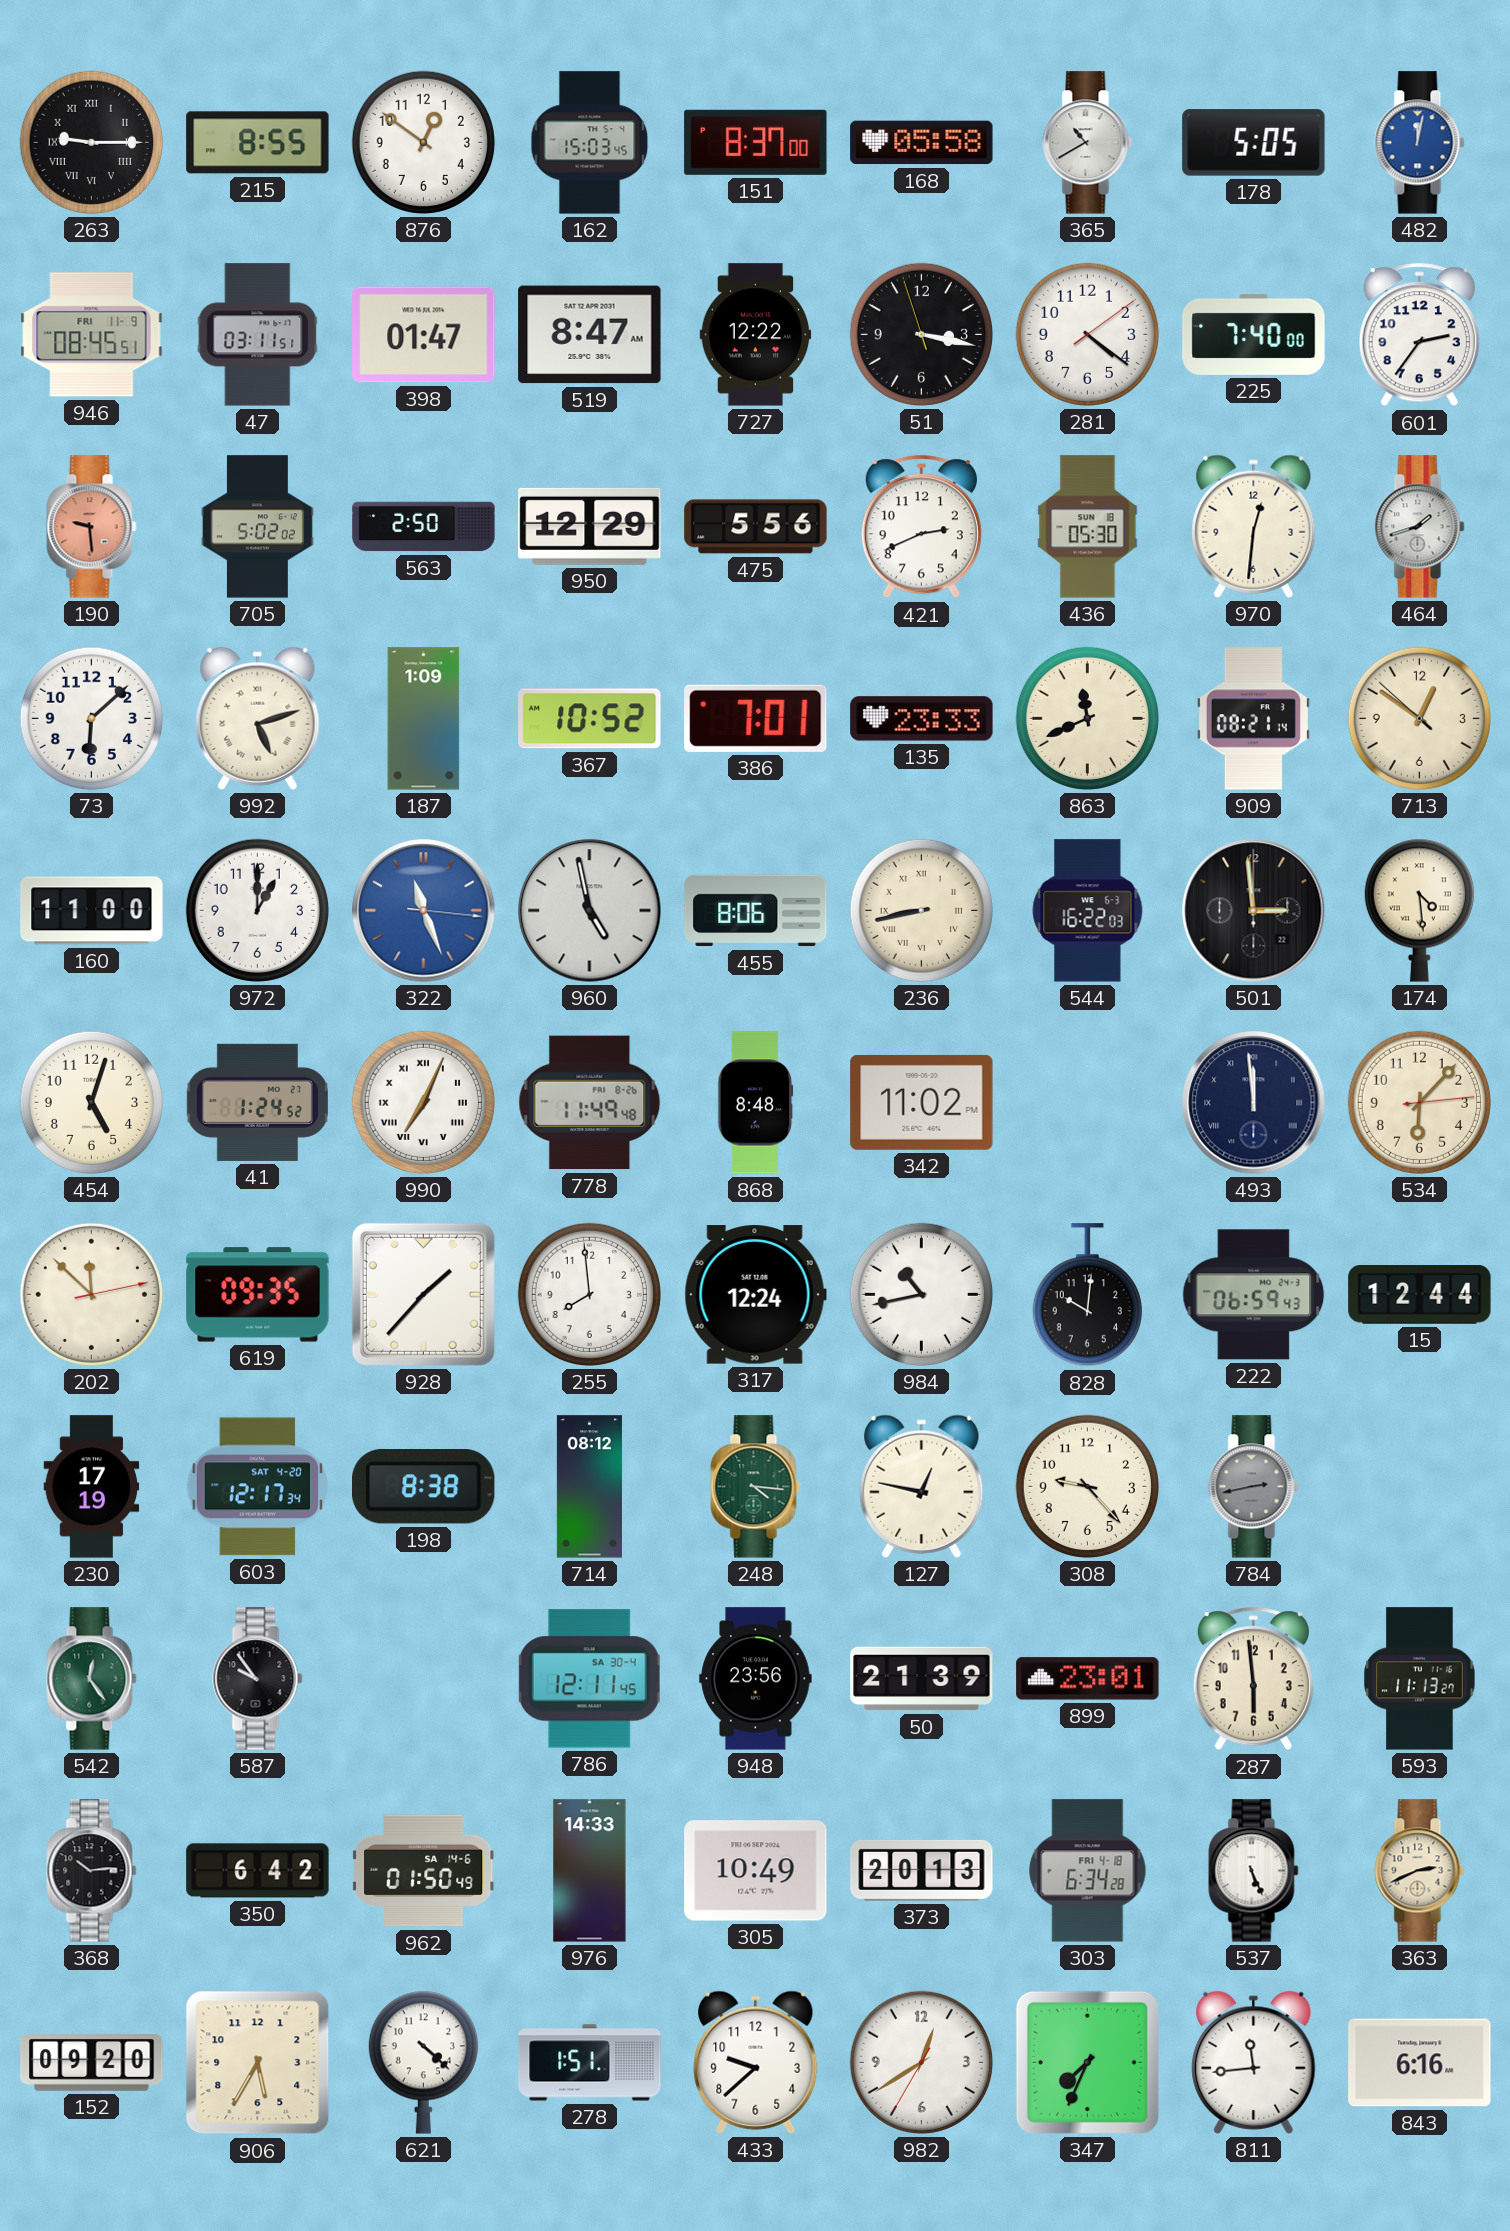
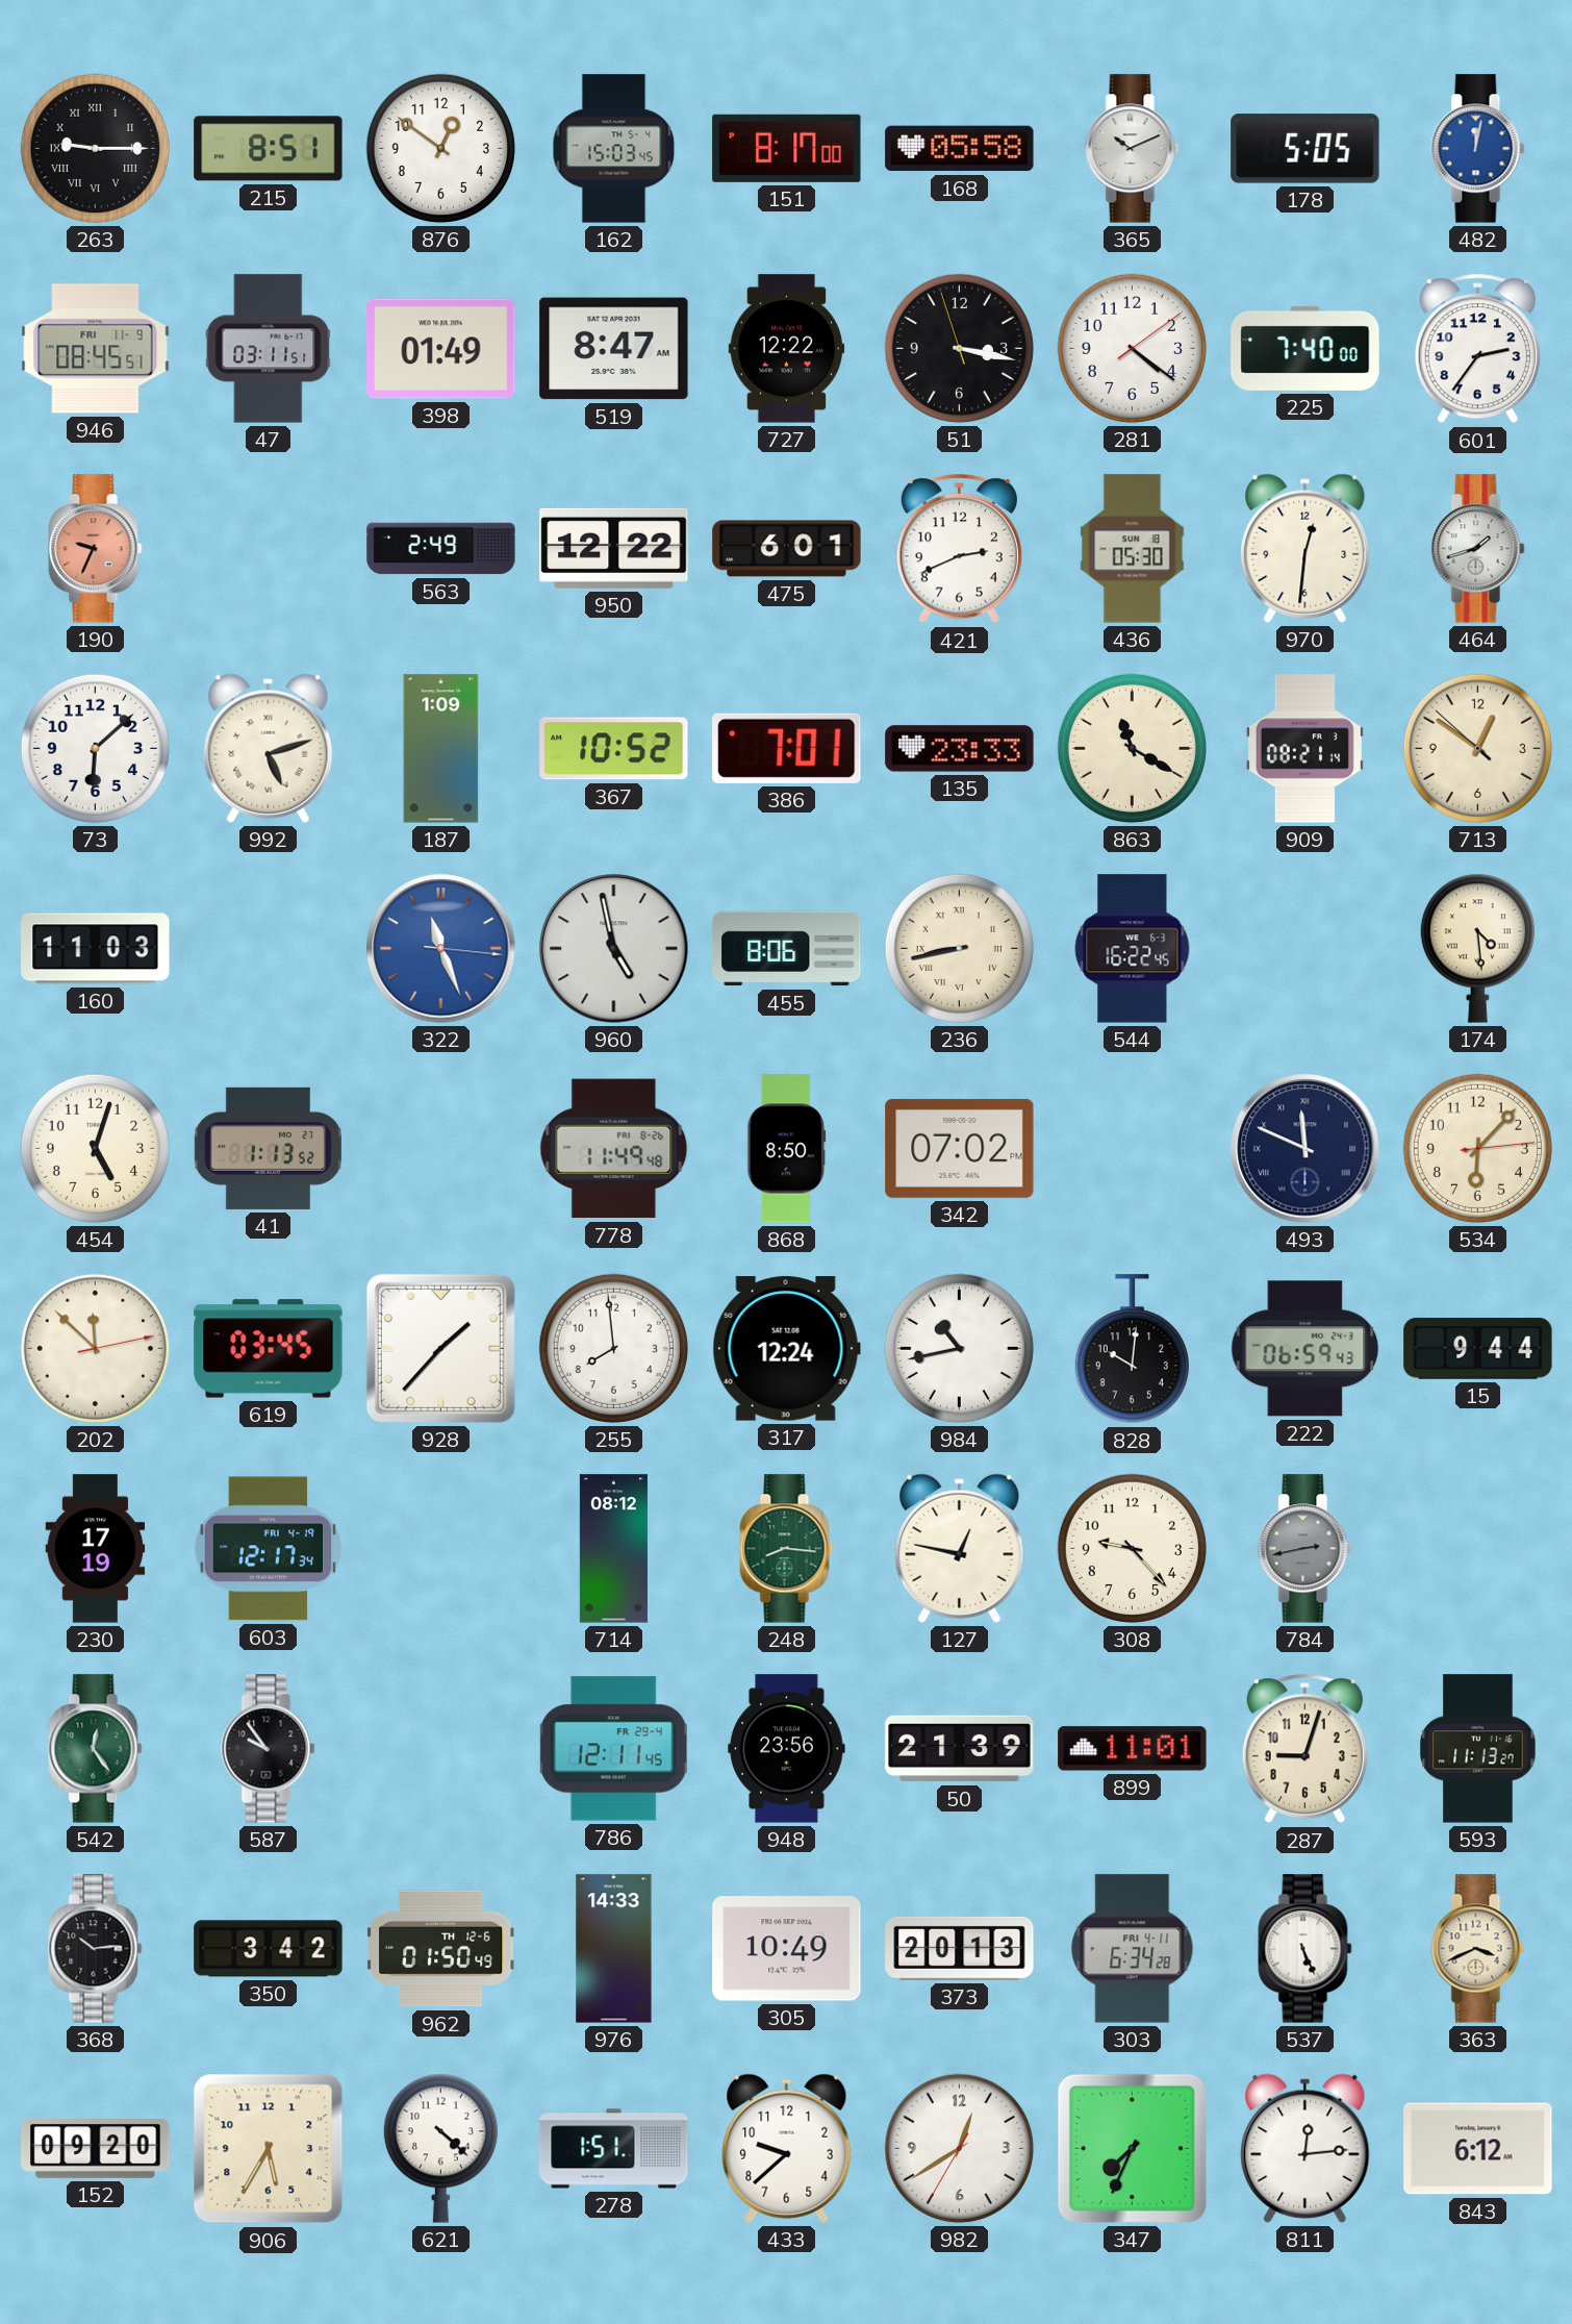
215: 8:55 -> 8:51
151: 8:37 -> 8:17
365: 10:40 -> 10:11
398: 01:47 -> 01:49
190: 9:29 -> 9:34
705: 5:02 -> none
563: 2:50 -> 2:49
950: 12:29 -> 12:22
475: 5:56 -> 6:01
863: 11:41 -> 11:20
160: 11:00 -> 11:03
972: 1:00 -> none
544: 16:22:03 -> 16:22:45
501: 2:59 -> none
41: 1:24 -> 1:13
990: 7:04 -> none
868: 8:48 -> 8:50
342: 11:02 -> 07:02
493: 11:59 -> 11:49
619: 09:35 -> 03:45
15: 12:44 -> 9:44
603 date: SAT 4-20 -> FRI 4-19
198: 8:38 -> none
248: 4:16 -> 8:16
786 date: SA 30-4 -> FR 29-4
899: 23:01 -> 11:01
287: 5:59 -> 9:03
350: 6:42 -> 3:42
962 date: SA 14-6 -> TH 12-6
303 date: FRI 4-18 -> FRI 4-11
363: 2:41 -> 3:41
811: 11:44 -> 12:14
843: 6:16 -> 6:12
